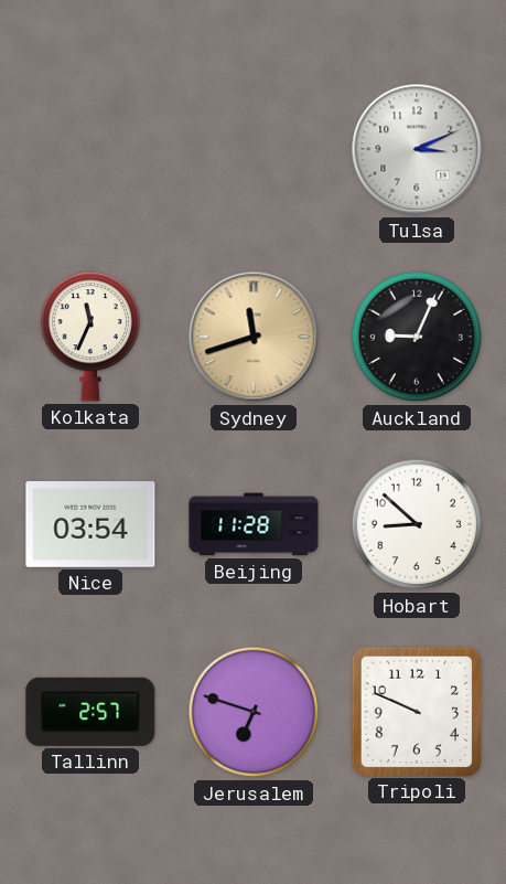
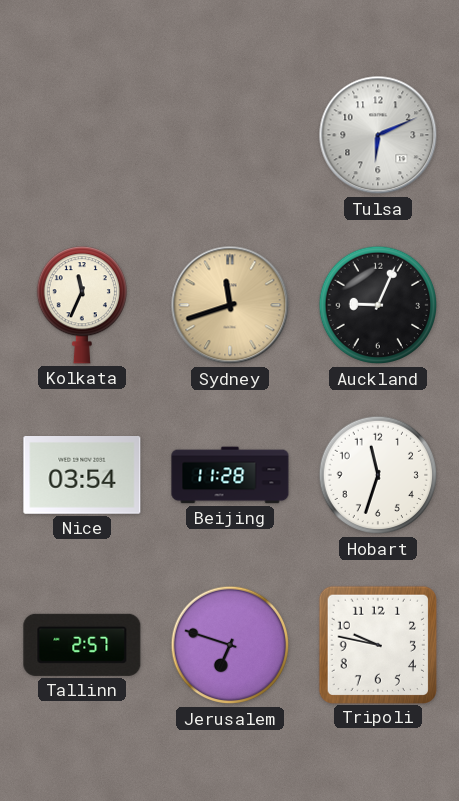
Tulsa: 3:11 -> 6:11
Hobart: 8:52 -> 11:33
Tripoli: 9:49 -> 9:47
